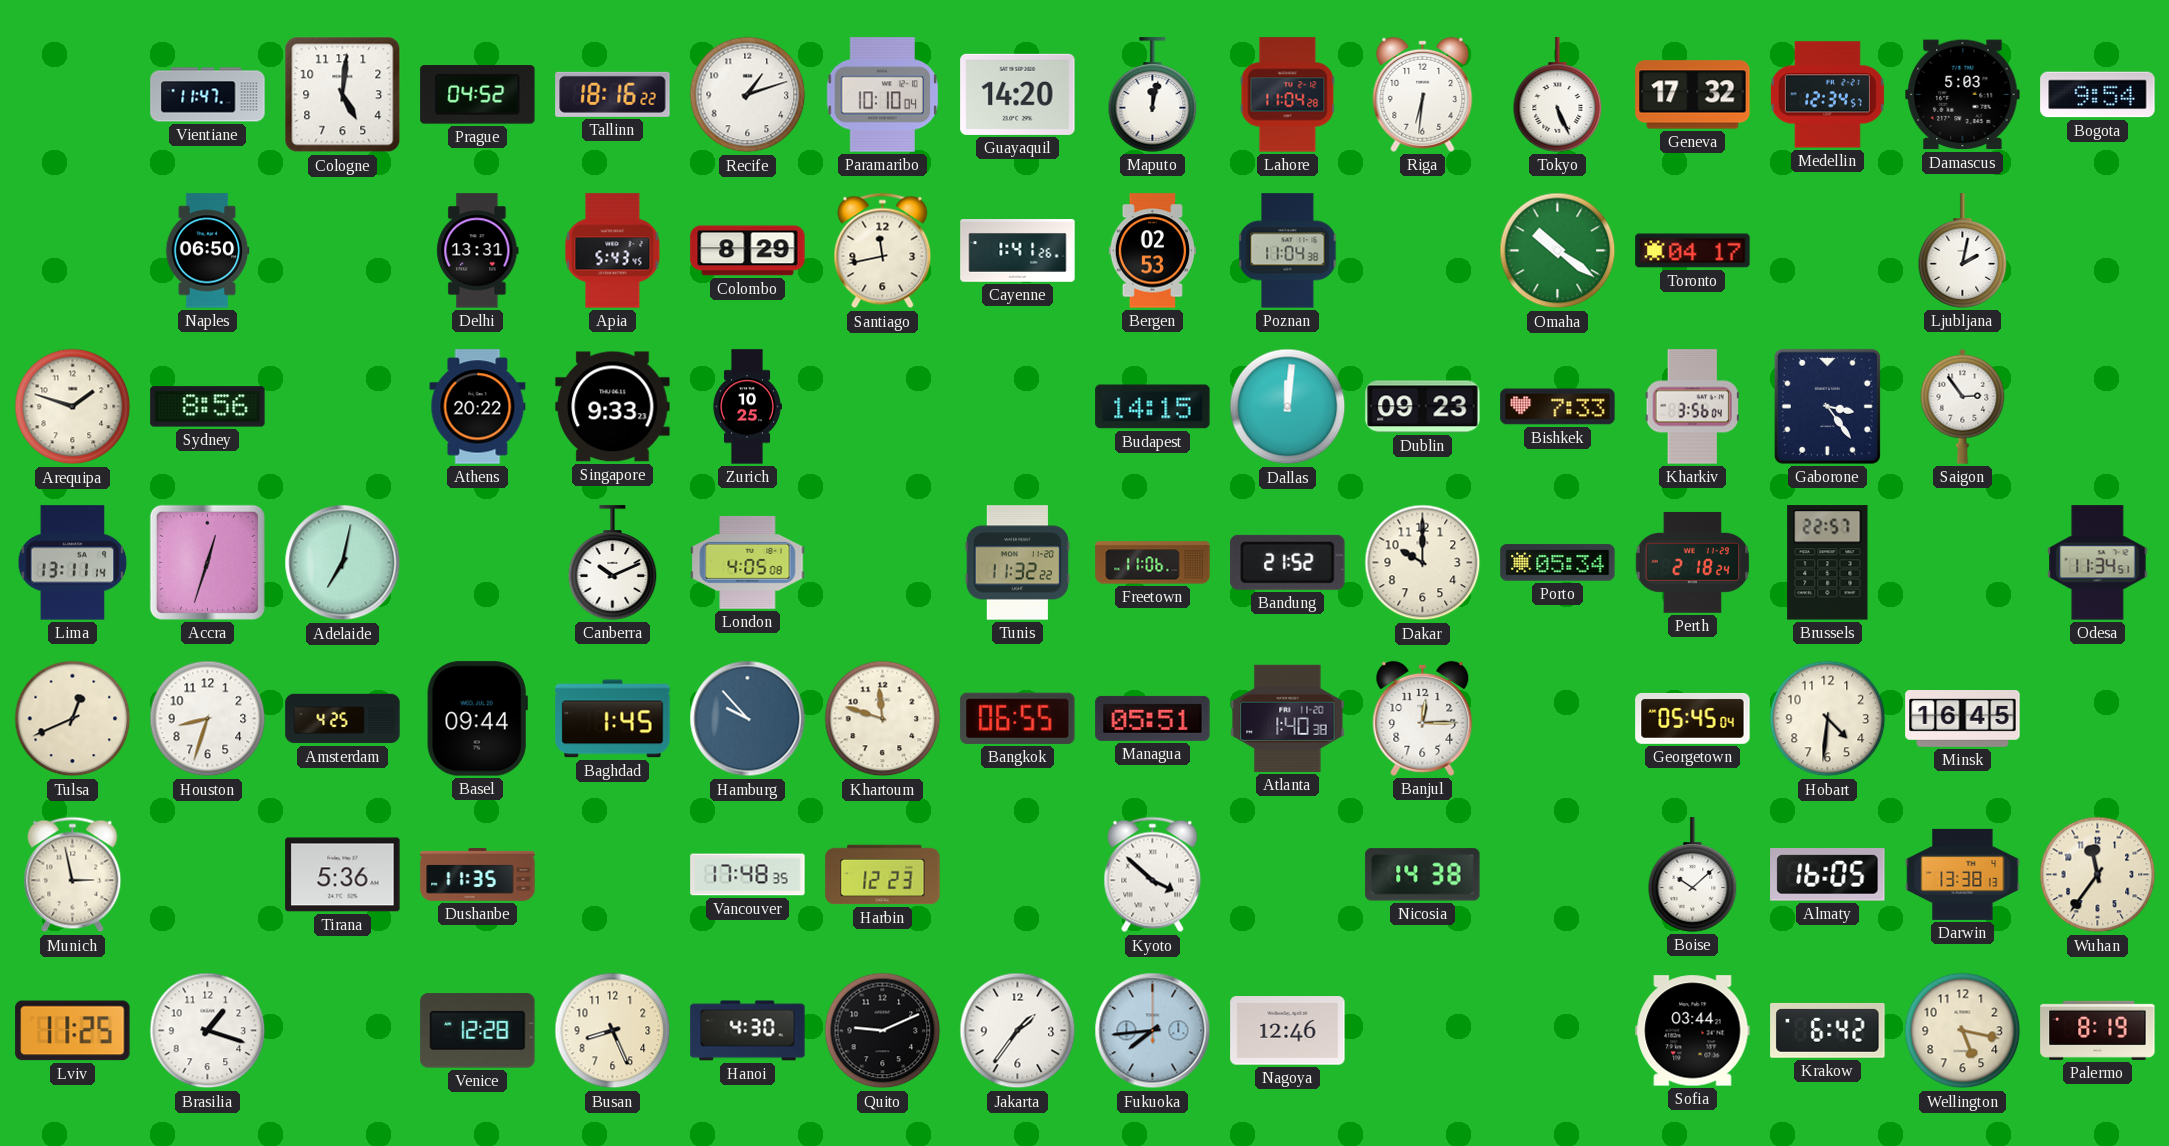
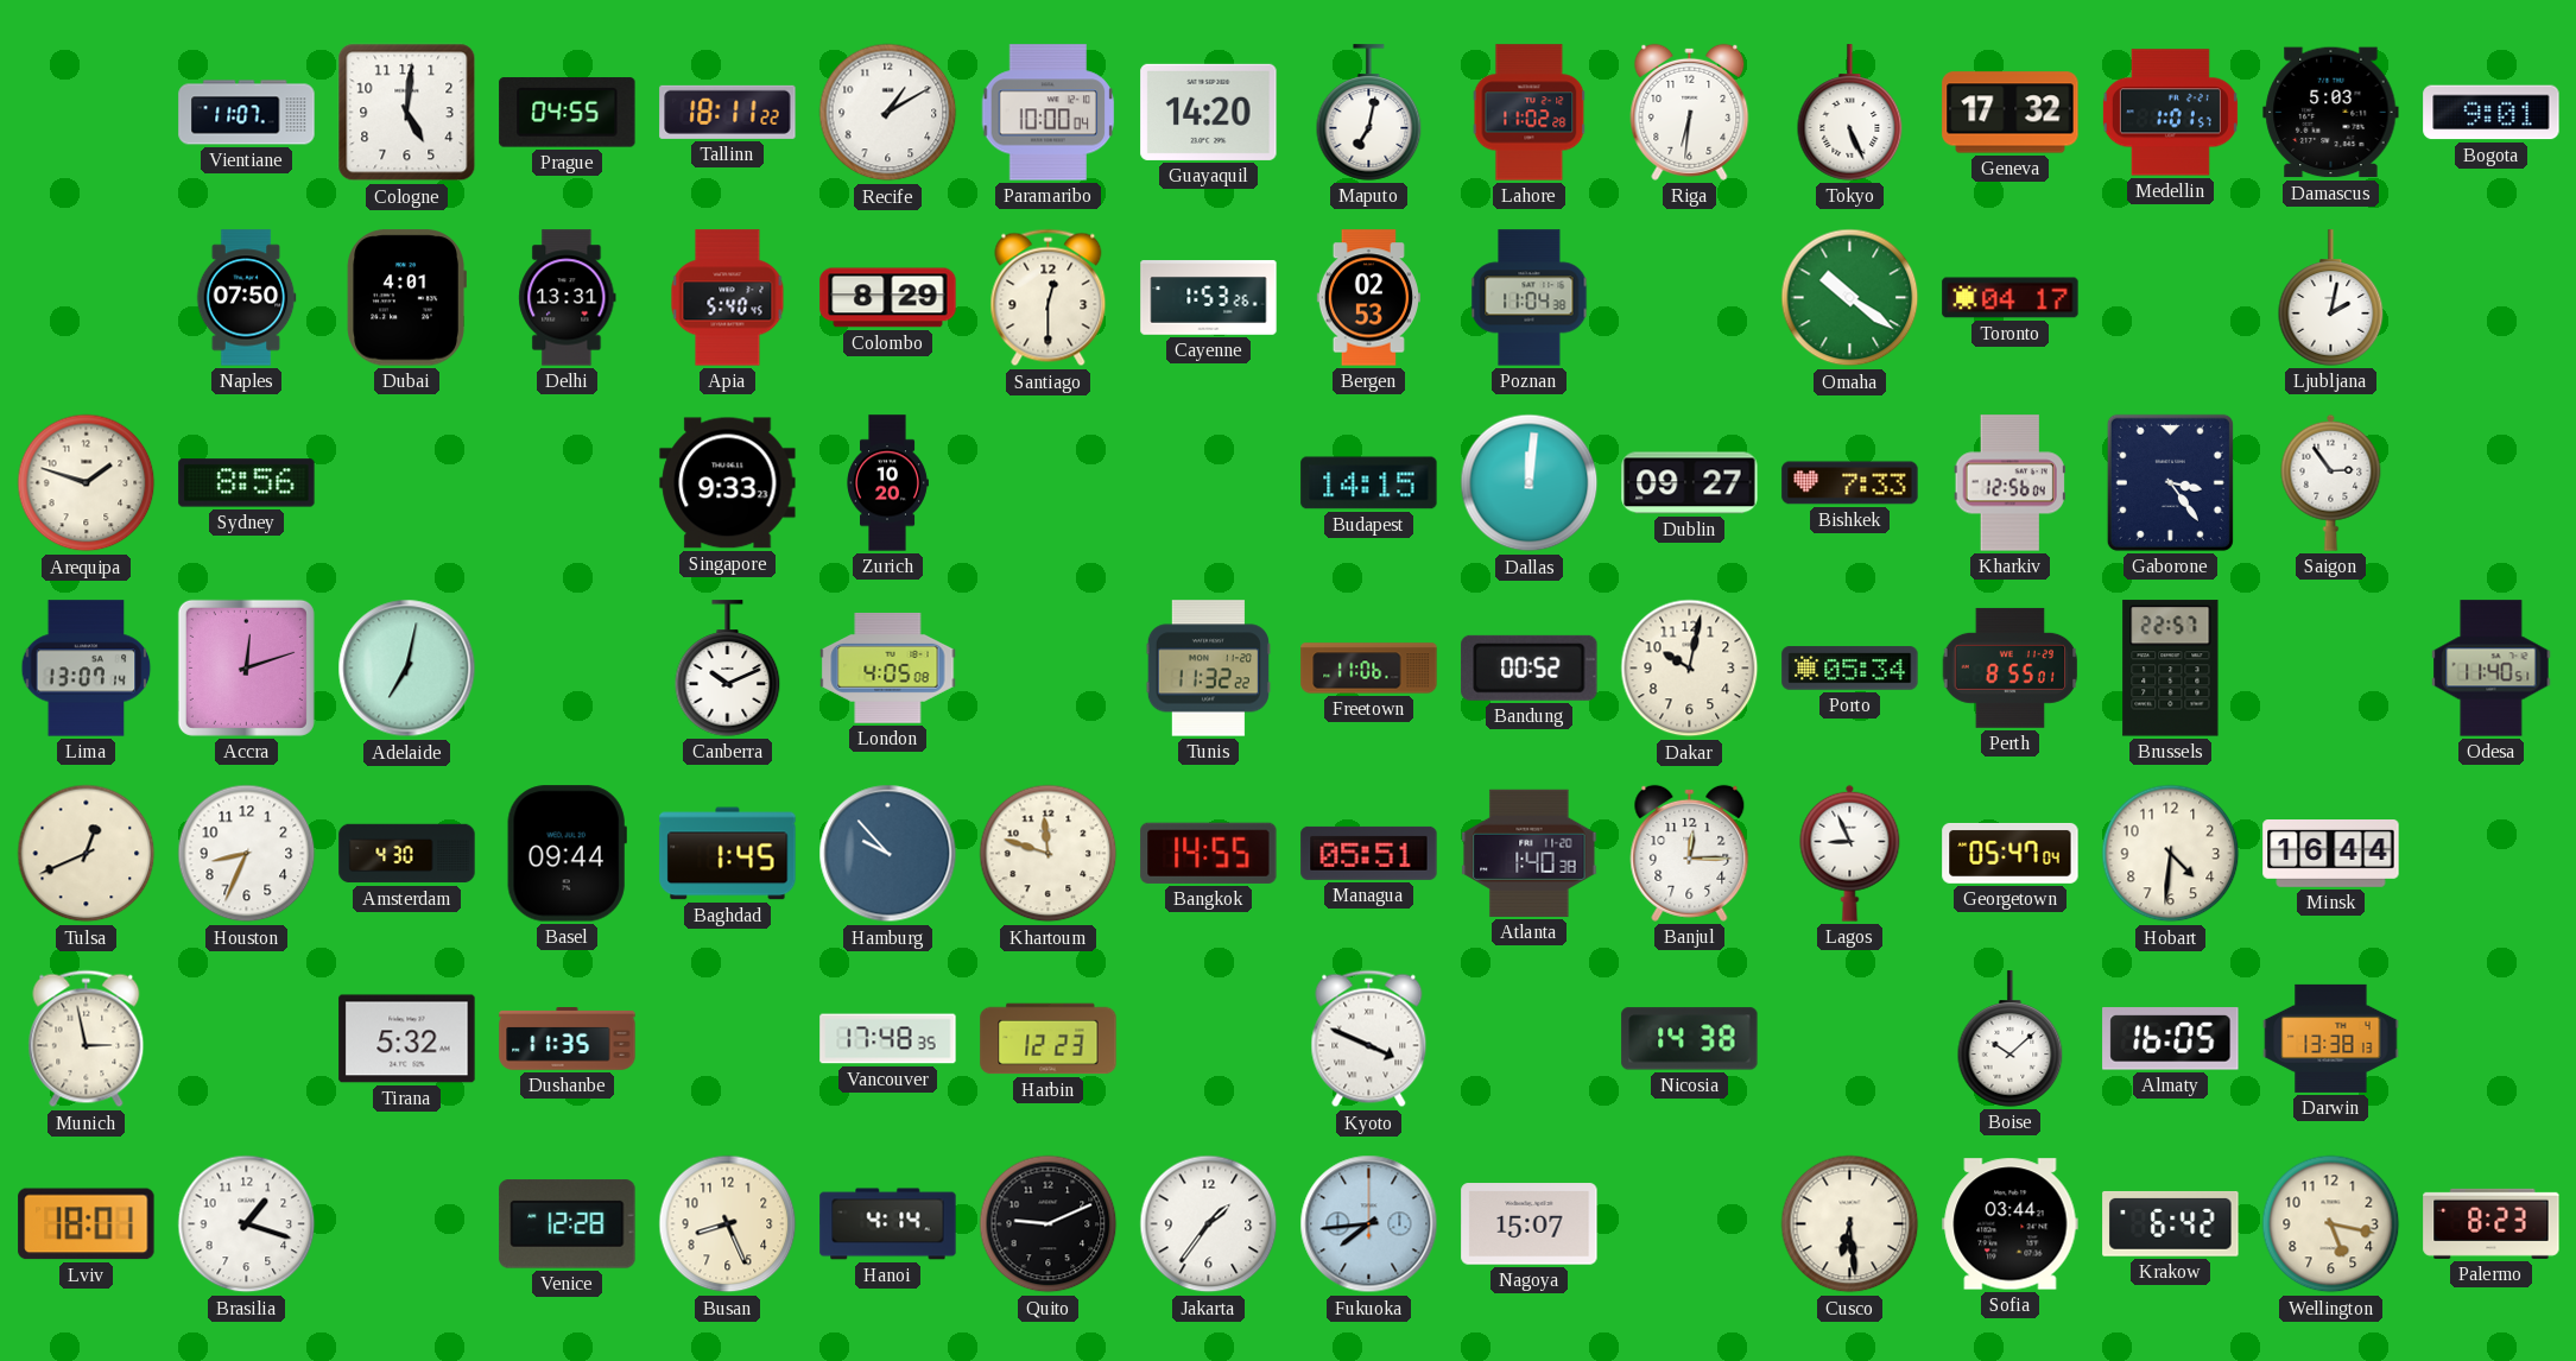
Vientiane: 11:47 -> 11:07
Prague: 04:52 -> 04:55
Tallinn: 18:16 -> 18:11
Recife: 1:12 -> 1:10
Paramaribo: 10:10 -> 10:00
Maputo: 12:02 -> 7:02
Lahore: 11:04 -> 11:02
Medellin: 12:34 -> 1:01
Bogota: 9:54 -> 9:01
Naples: 06:50 -> 07:50
Dubai: none -> 4:01
Apia: 5:43 -> 5:40
Santiago: 11:43 -> 12:30
Cayenne: 1:41 -> 1:53
Athens: 20:22 -> none
Zurich: 10:25 -> 10:20
Dublin: 09:23 -> 09:27
Kharkiv: 3:56 -> 12:56
Lima: 13:11 -> 13:07
Accra: 12:33 -> 12:12
Bandung: 21:52 -> 00:52
Dakar: 10:00 -> 10:02
Perth: 2:18 -> 8:55
Odesa: 11:34 -> 11:40
Houston: 8:33 -> 8:34
Amsterdam: 4:25 -> 4:30
Bangkok: 06:55 -> 14:55
Lagos: none -> 8:56
Georgetown: 05:45 -> 05:47
Minsk: 16:45 -> 16:44
Tirana: 5:36 -> 5:32
Kyoto: 3:52 -> 3:49
Wuhan: 11:36 -> none
Lviv: 11:25 -> 18:01
Hanoi: 4:30 -> 4:14
Nagoya: 12:46 -> 15:07
Cusco: none -> 6:29
Palermo: 8:19 -> 8:23
